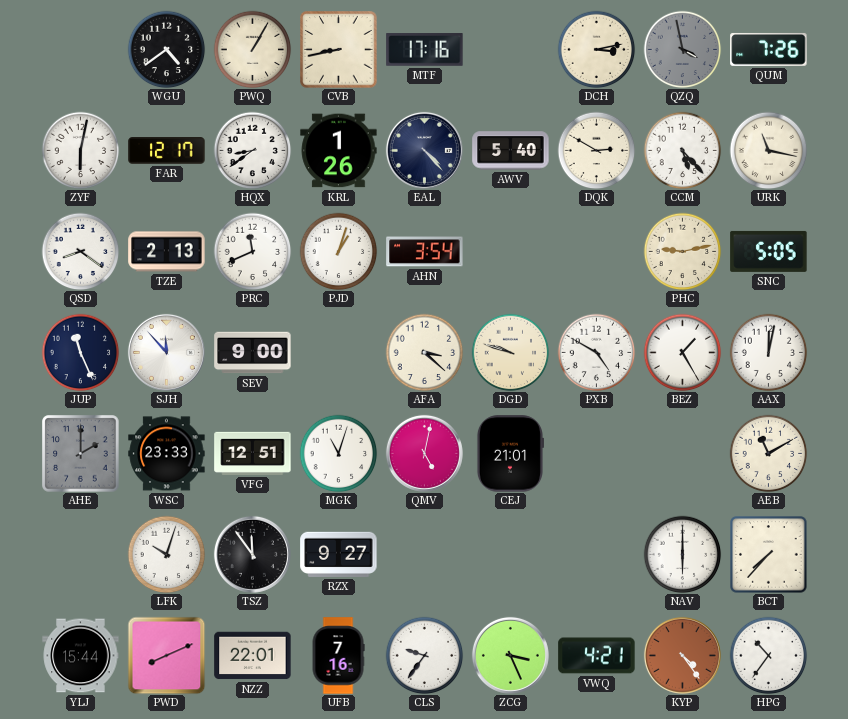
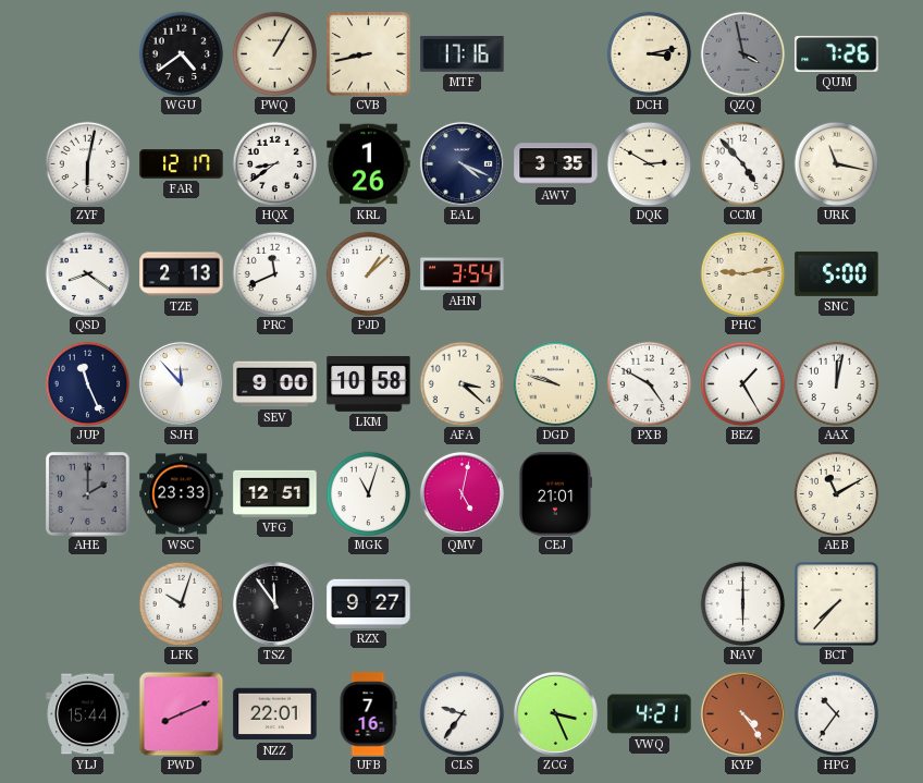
EAL: 4:23 -> 4:19
AWV: 5:40 -> 3:35
CCM: 5:23 -> 4:53
PJD: 1:03 -> 1:08
SNC: 5:05 -> 5:00
LKM: none -> 10:58
